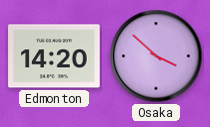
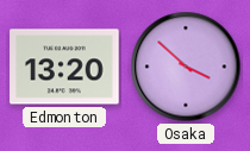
Edmonton: 14:20 -> 13:20
